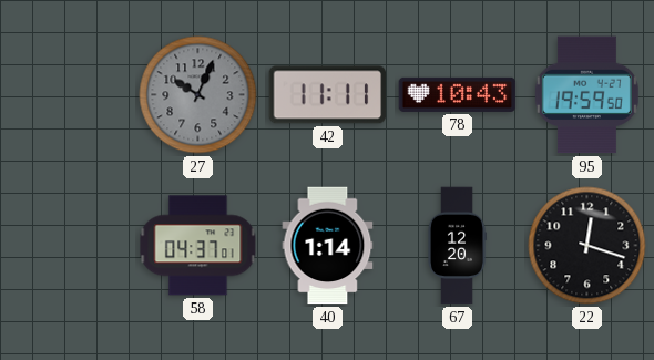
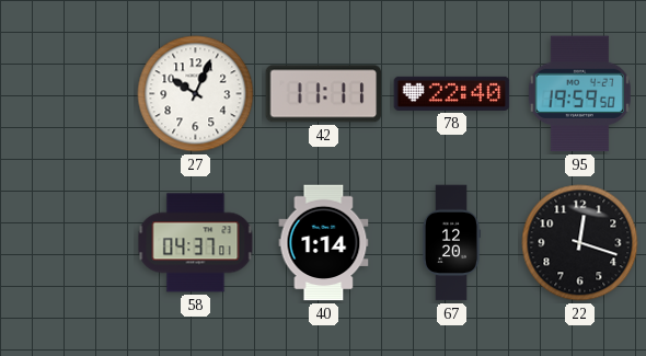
27 dial: grey -> white
78: 10:43 -> 22:40
